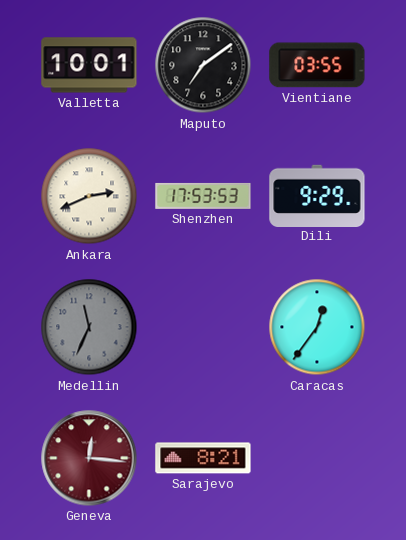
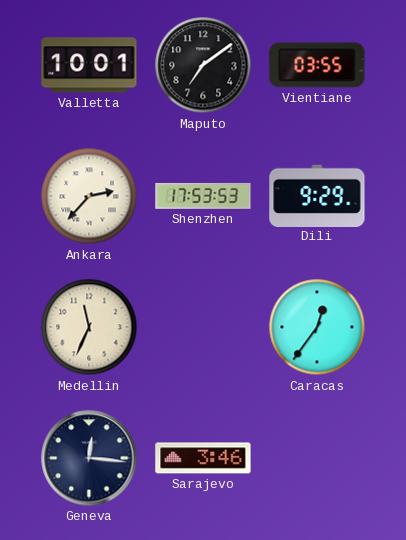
Ankara: 2:41 -> 2:37
Medellin dial: grey -> cream
Geneva dial: burgundy -> navy
Sarajevo: 8:21 -> 3:46
